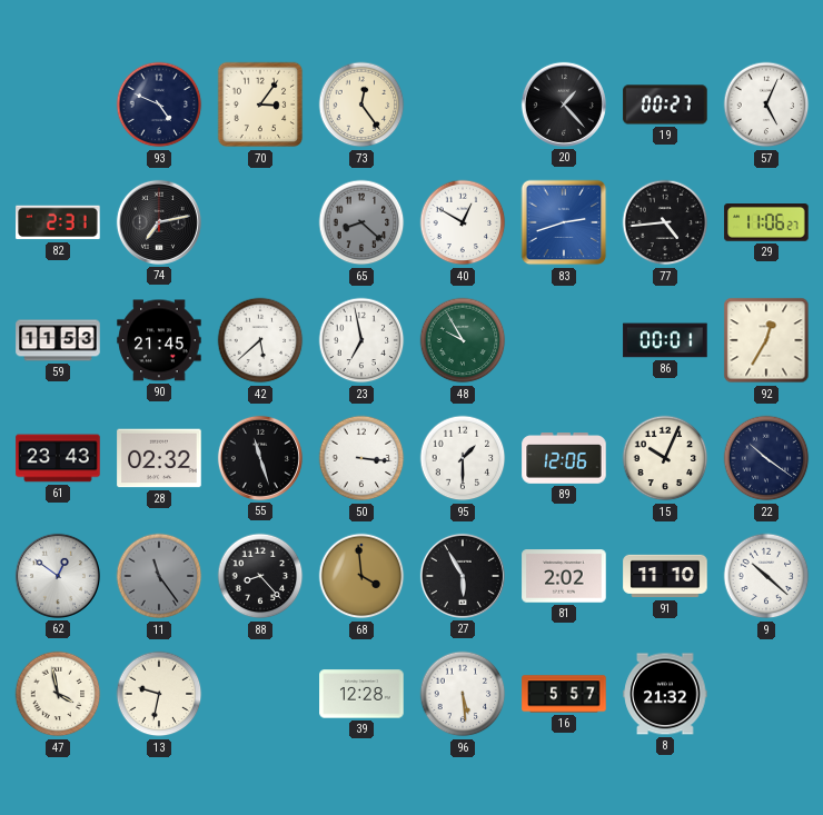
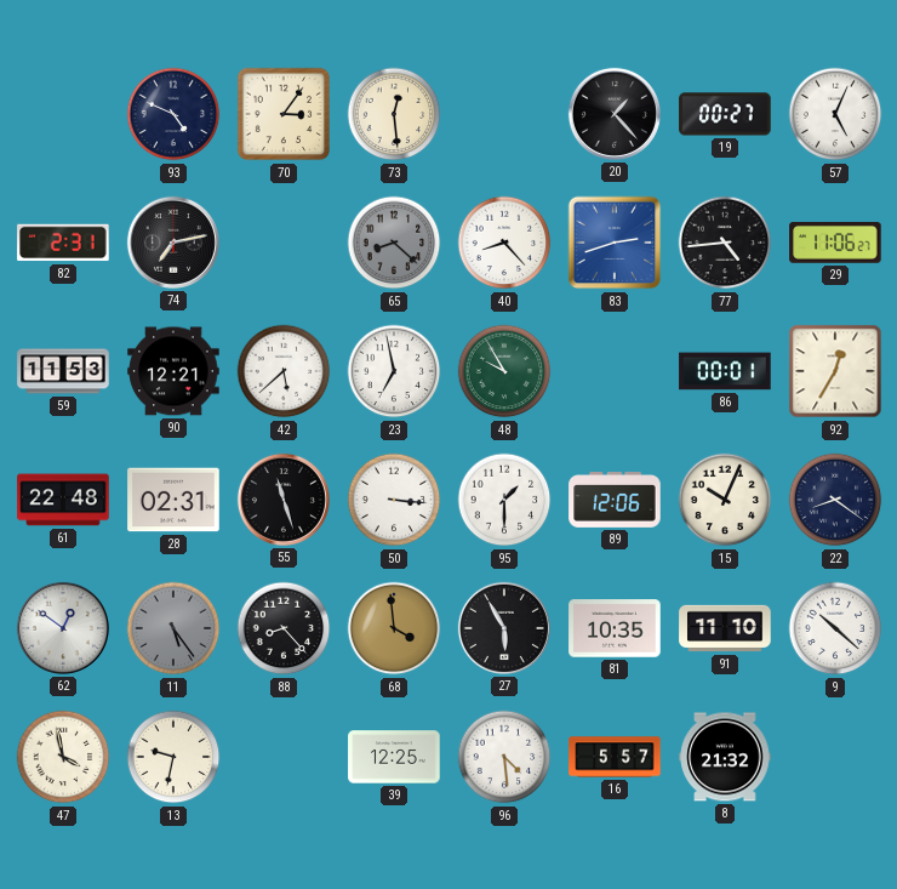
73: 12:24 -> 12:29
40: 12:50 -> 8:23
90: 21:45 -> 12:21
61: 23:43 -> 22:48
28: 02:32 -> 02:31
22: 10:21 -> 8:21
11: 11:24 -> 5:24
81: 2:02 -> 10:35
39: 12:28 -> 12:25
96: 5:29 -> 4:29
